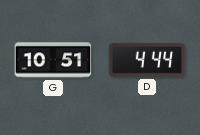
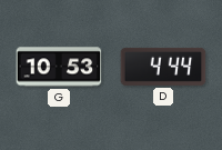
G: 10:51 -> 10:53
